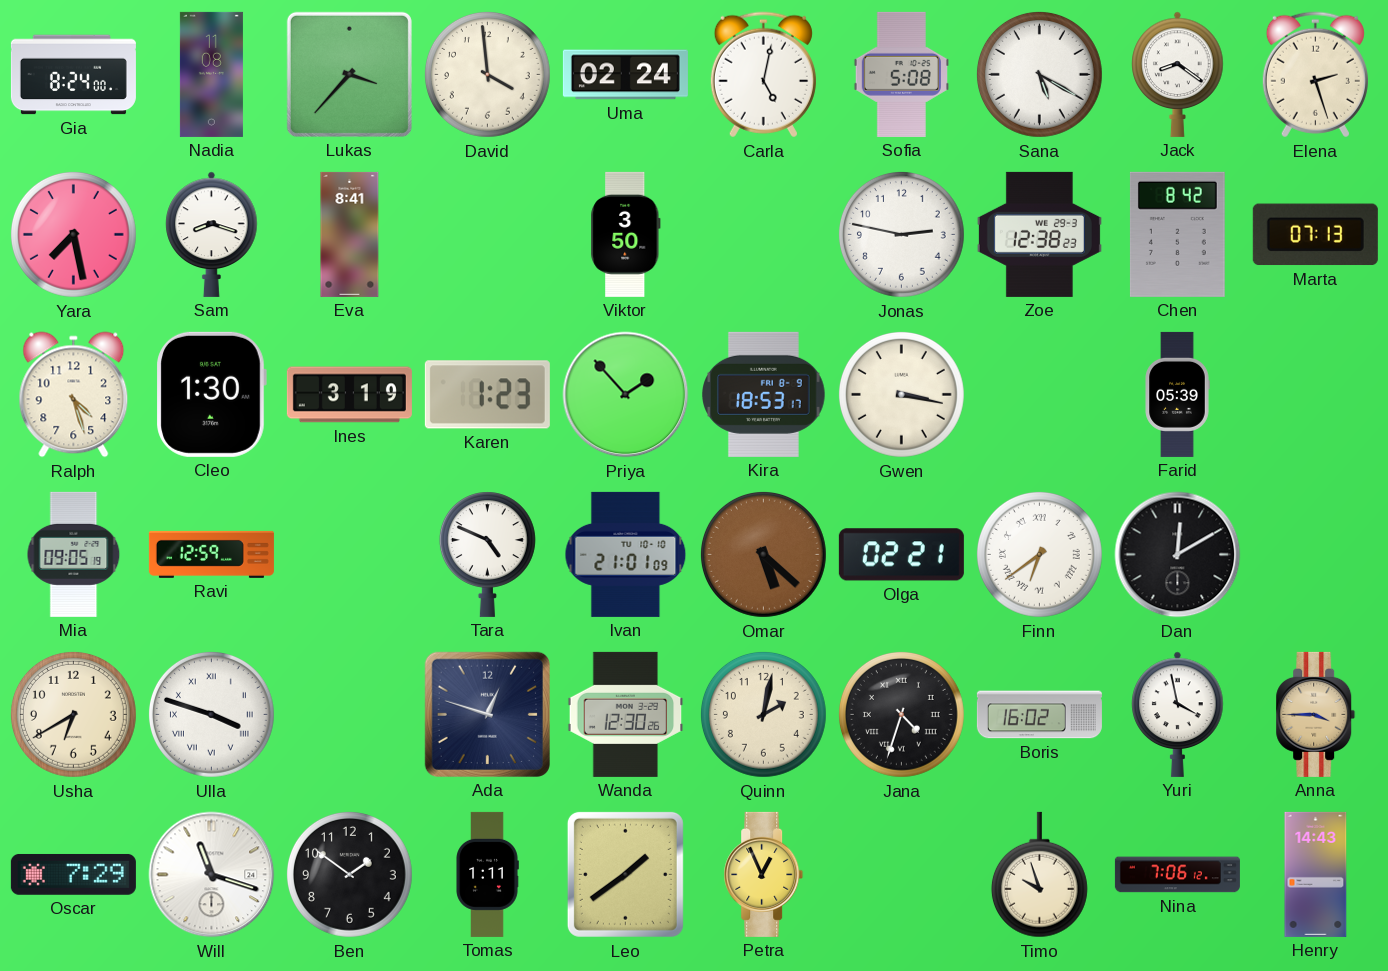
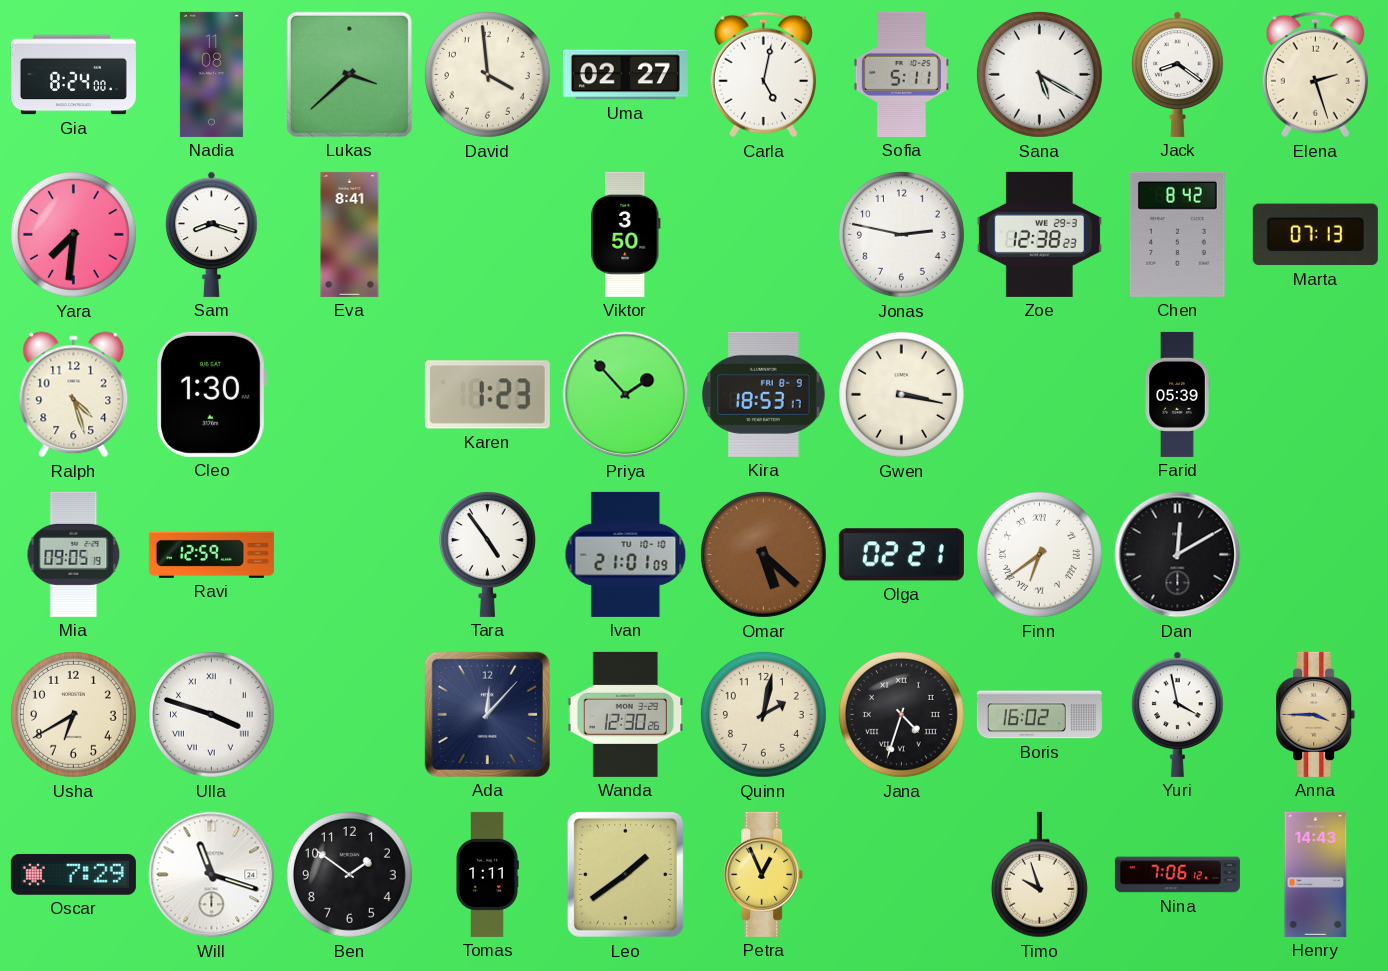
Lukas: 3:37 -> 3:38
Uma: 02:24 -> 02:27
Sofia: 5:08 -> 5:11
Yara: 7:28 -> 7:31
Ines: 3:19 -> none
Tara: 4:49 -> 4:54
Ada: 12:48 -> 12:07
